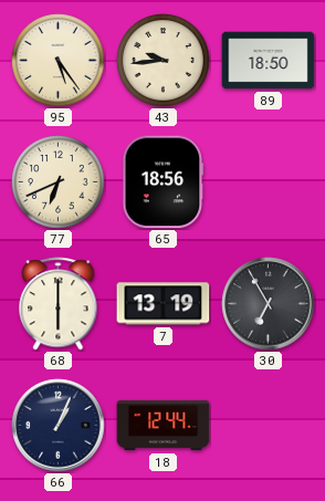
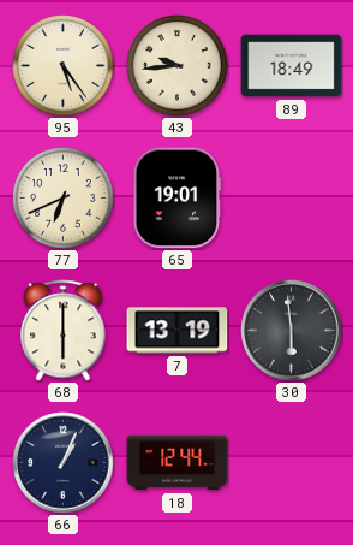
89: 18:50 -> 18:49
65: 18:56 -> 19:01
30: 6:55 -> 5:59
